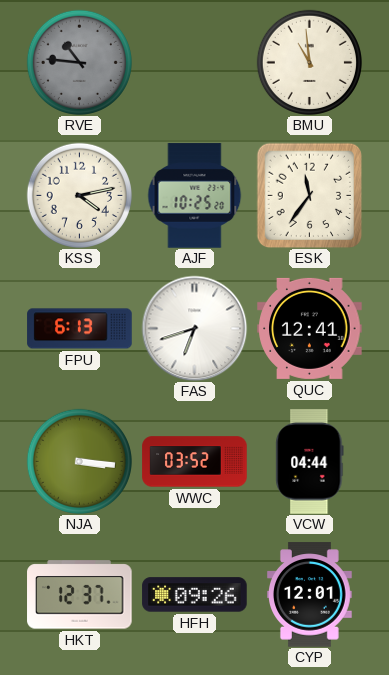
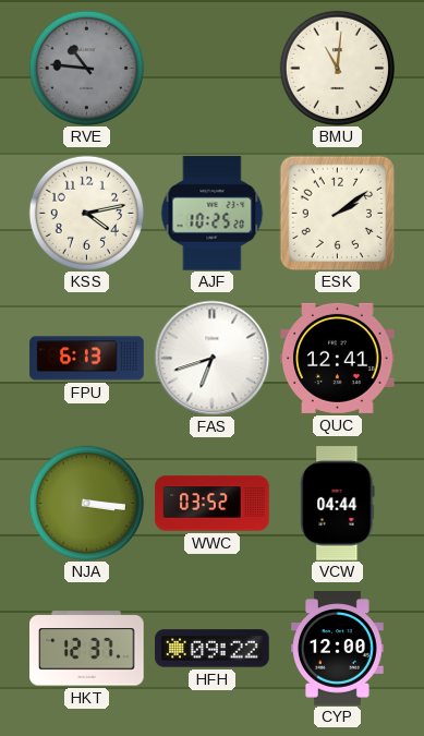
BMU: 10:59 -> 11:01
ESK: 11:36 -> 2:09
HFH: 09:26 -> 09:22
CYP: 12:01 -> 12:00
